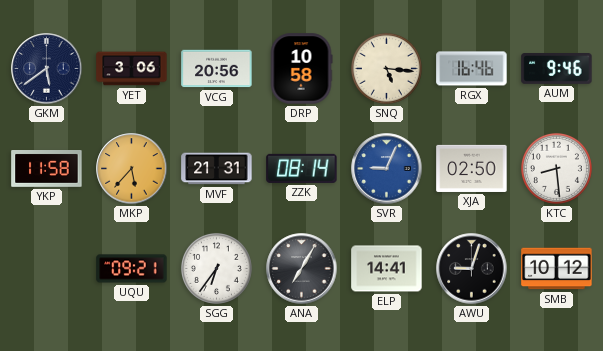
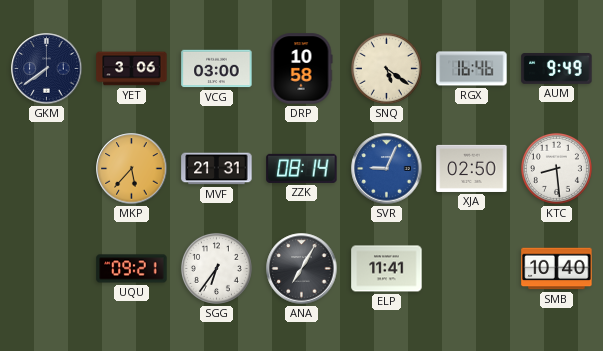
GKM: 5:39 -> 7:39
VCG: 20:56 -> 03:00
SNQ: 5:16 -> 5:21
AUM: 9:46 -> 9:49
YKP: 11:58 -> none
ELP: 14:41 -> 11:41
AWU: 9:03 -> none
SMB: 10:12 -> 10:40
